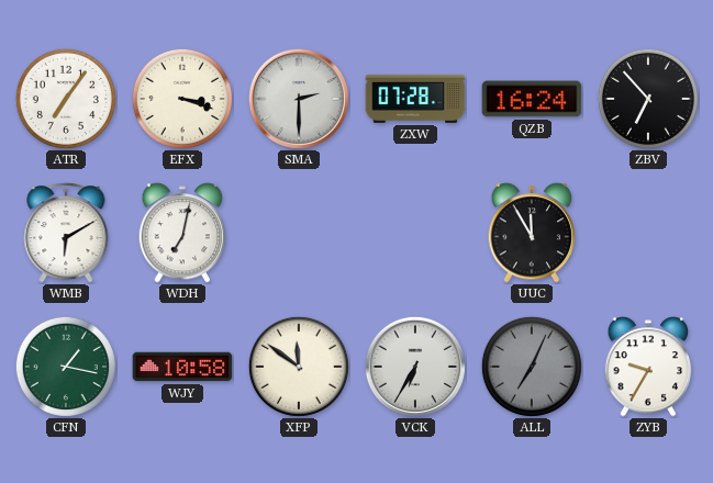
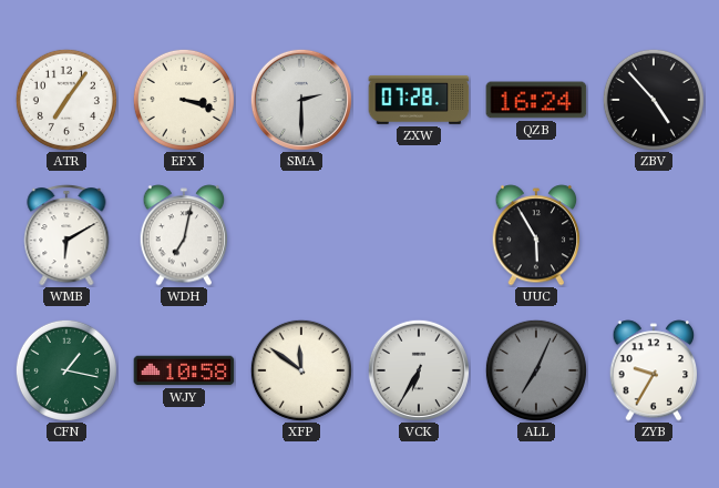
ZBV: 6:53 -> 4:53
UUC: 11:55 -> 5:55
